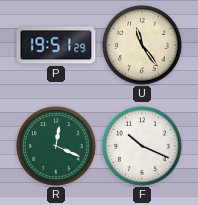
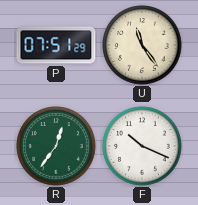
P: 19:51 -> 07:51
R: 12:19 -> 12:36
